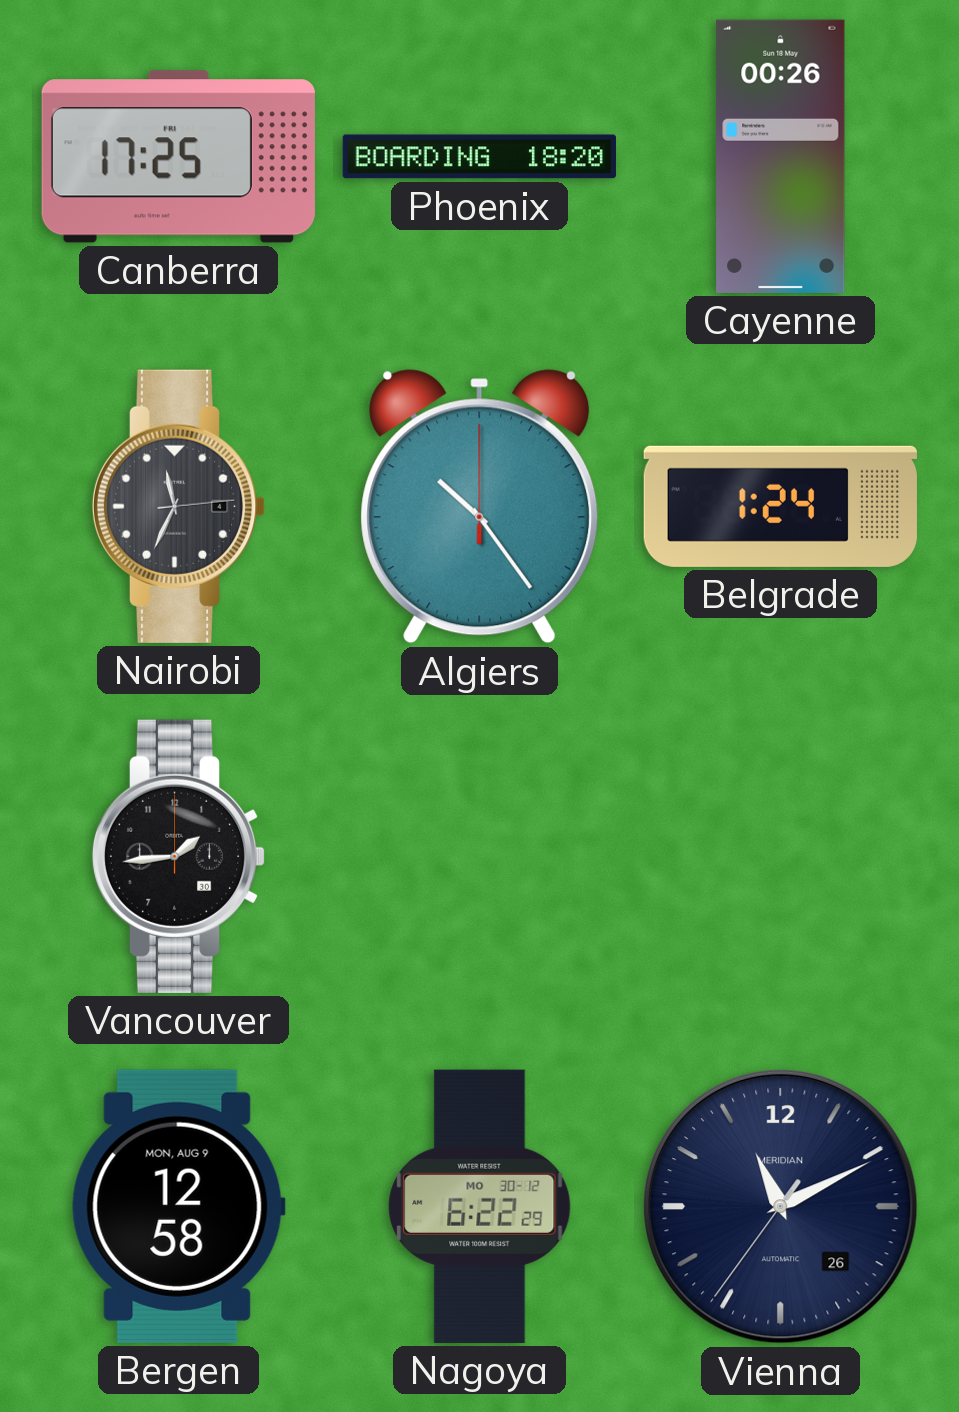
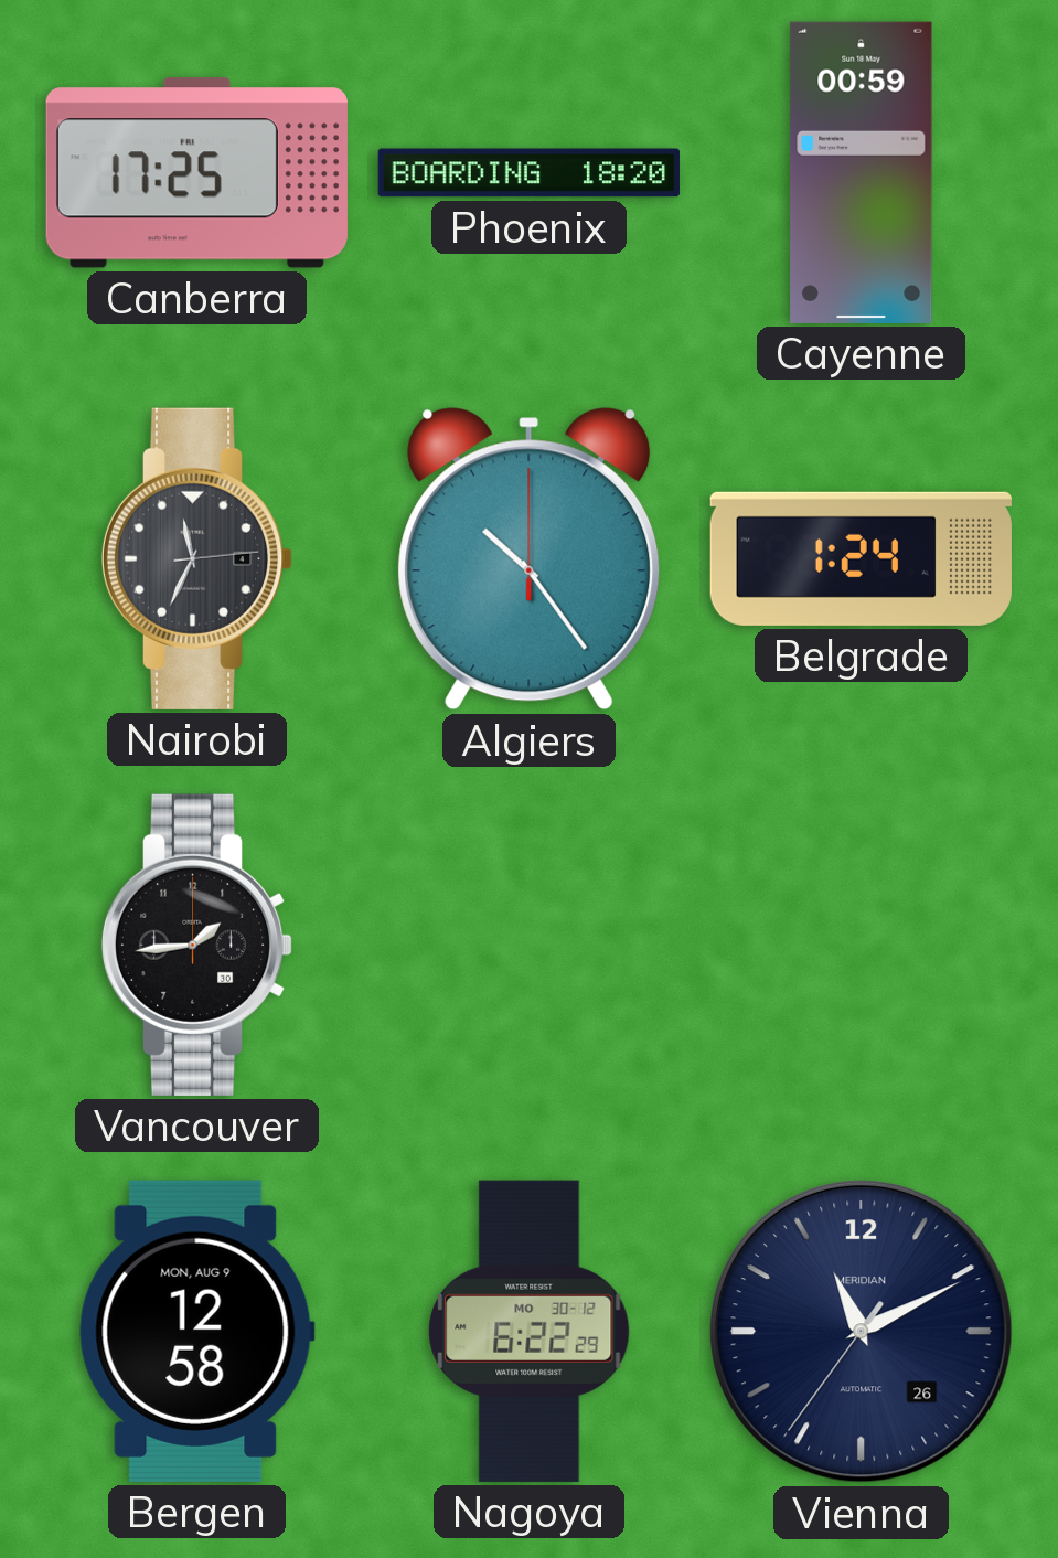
Cayenne: 00:26 -> 00:59
